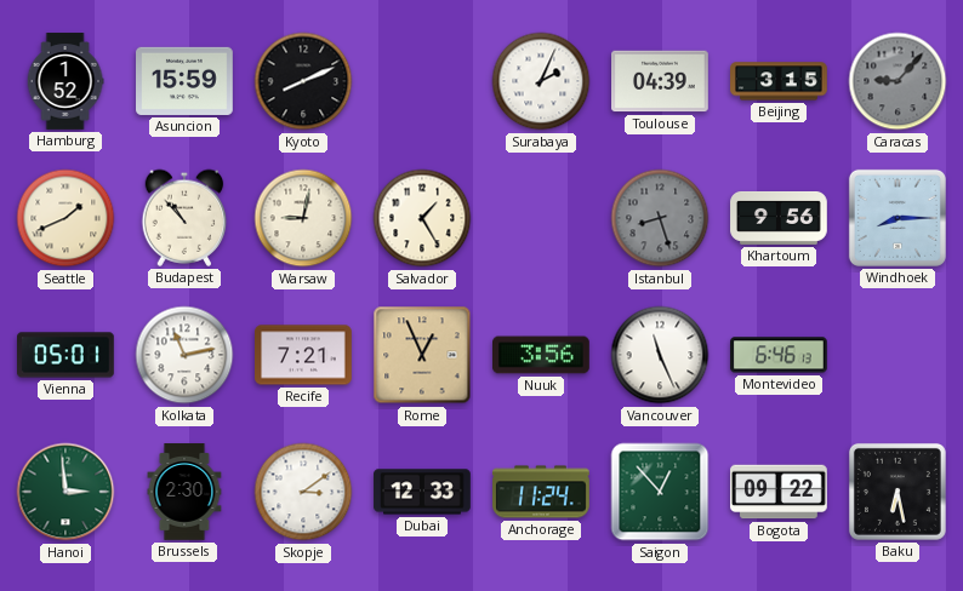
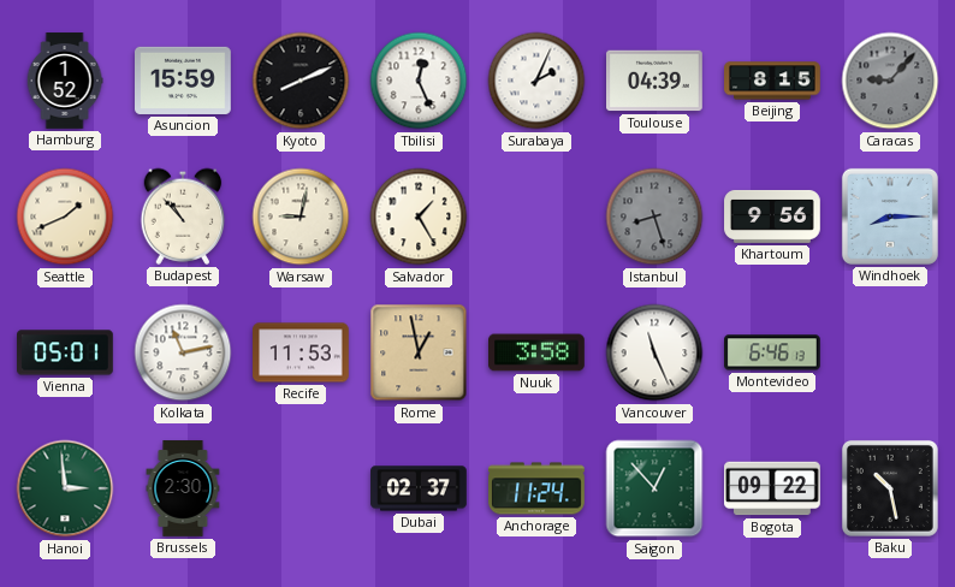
Tbilisi: none -> 12:26
Beijing: 3:15 -> 8:15
Recife: 7:21 -> 11:53
Rome: 12:56 -> 12:58
Nuuk: 3:56 -> 3:58
Skopje: 3:09 -> none
Dubai: 12:33 -> 02:37
Baku: 6:28 -> 10:28
